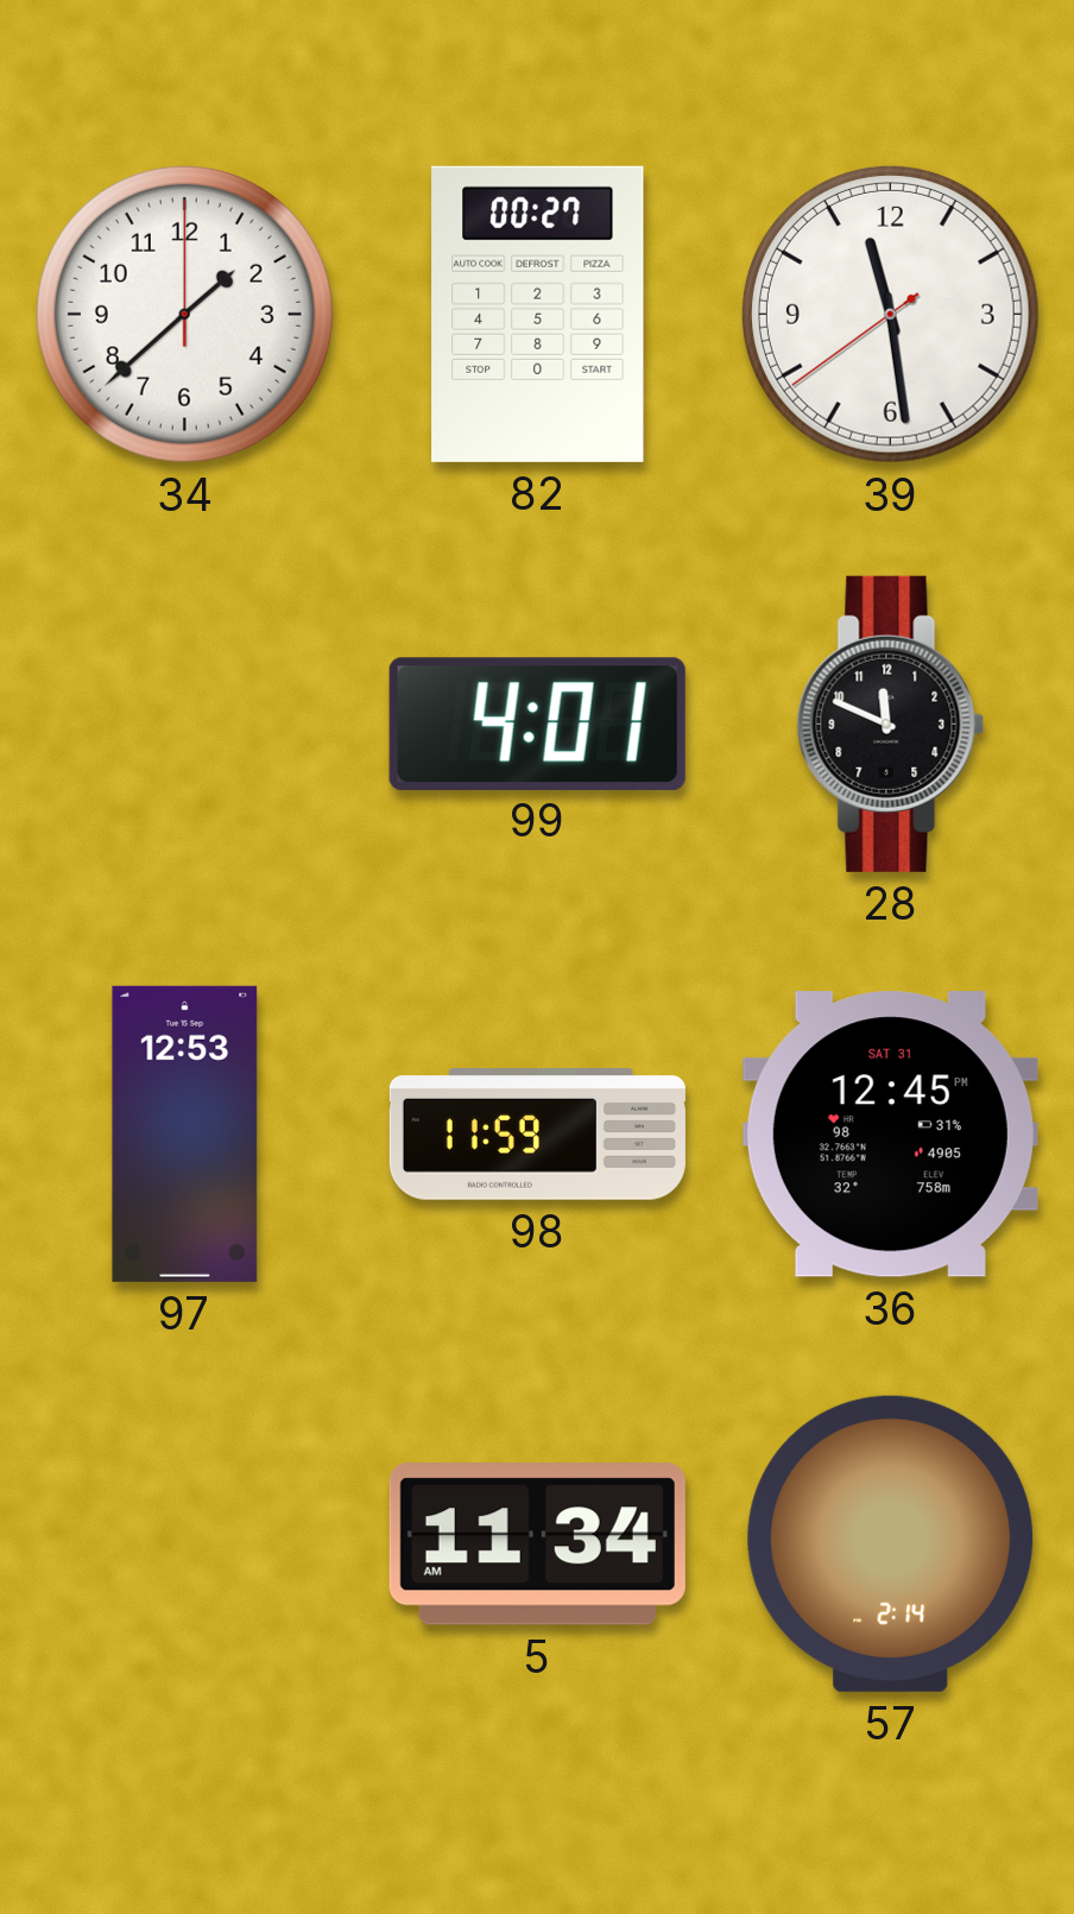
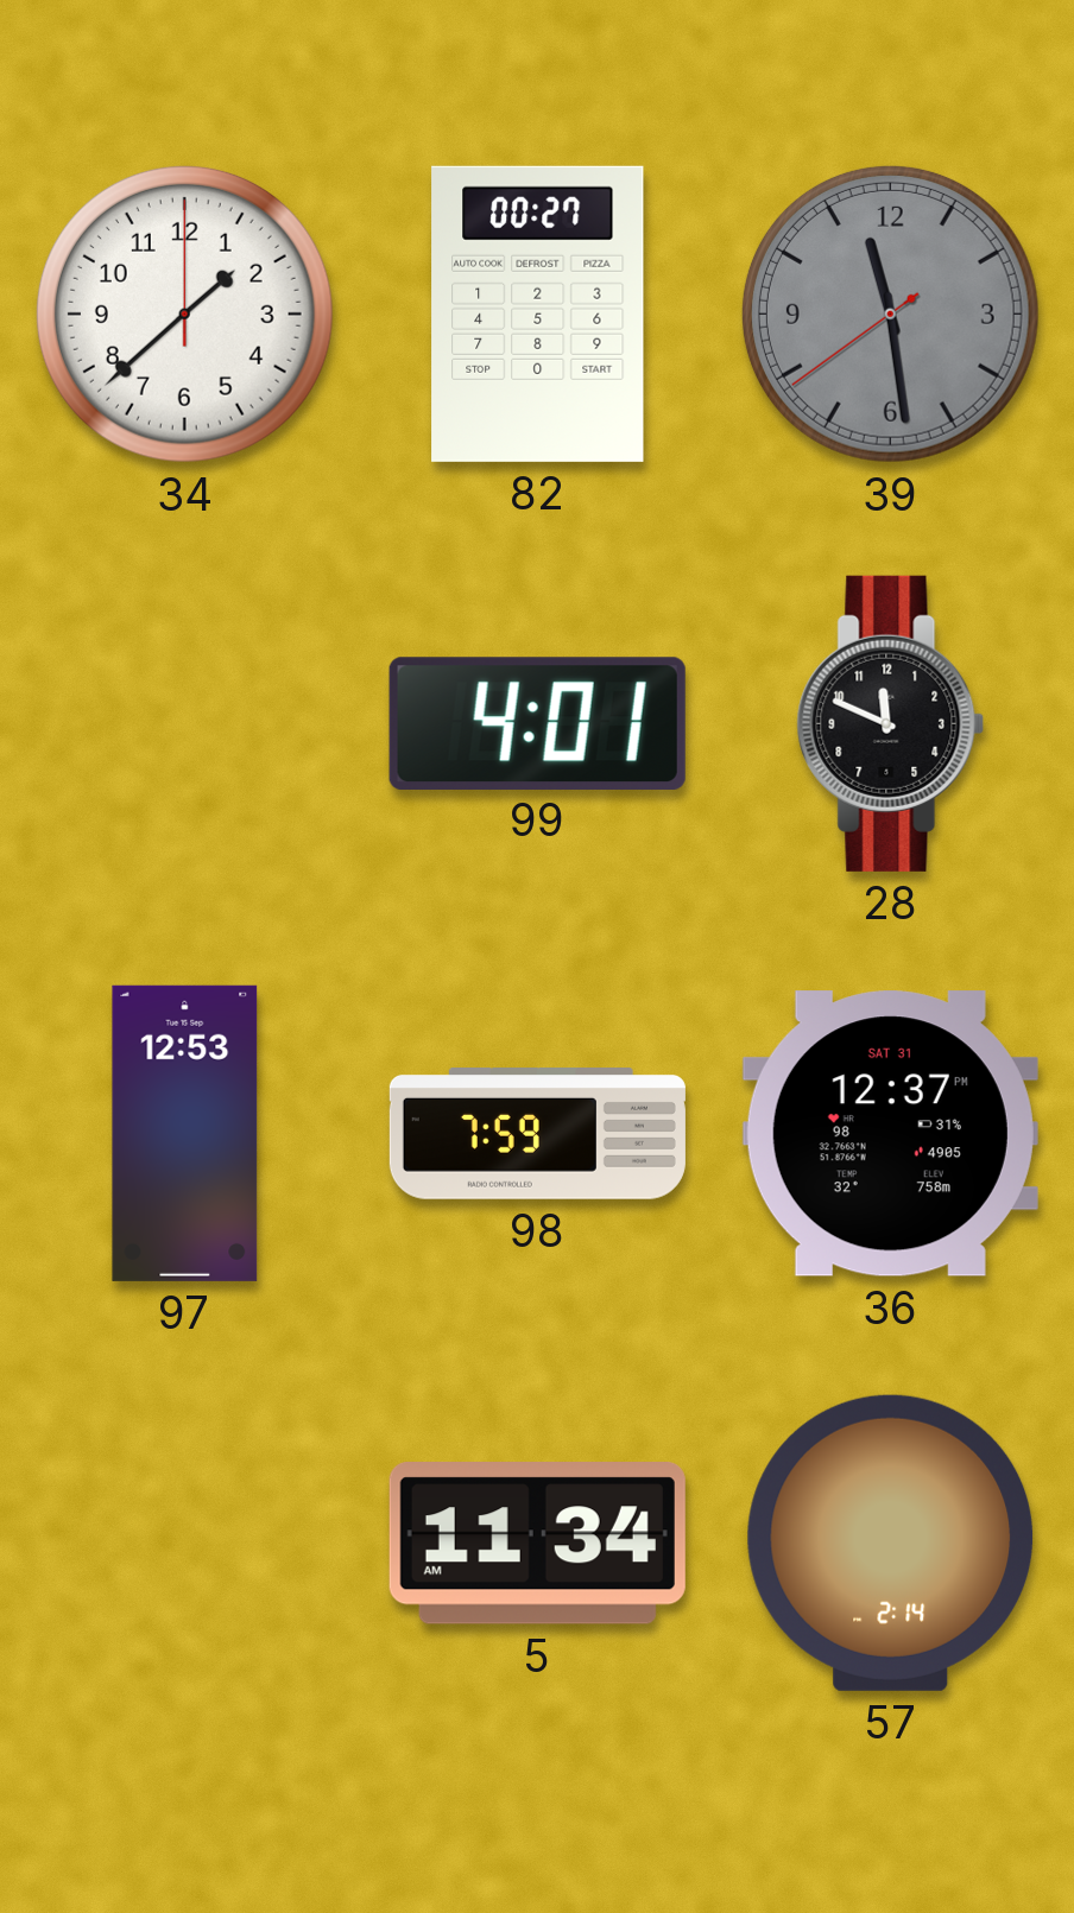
39 dial: white -> grey
98: 11:59 -> 7:59
36: 12:45 -> 12:37
